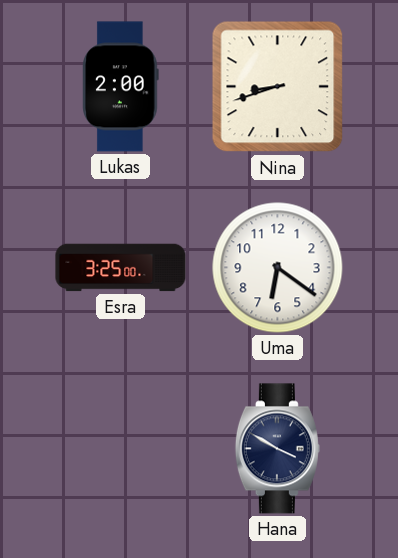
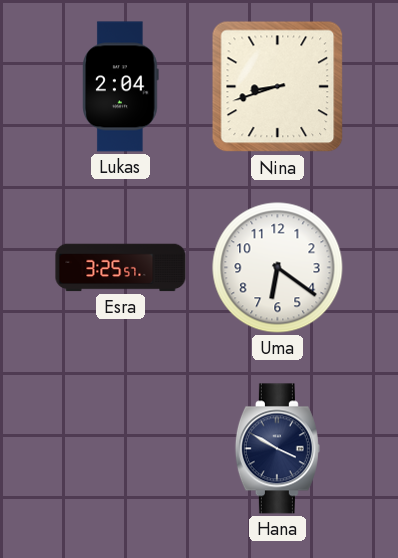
Lukas: 2:00 -> 2:04
Esra: 3:25:00 -> 3:25:57
